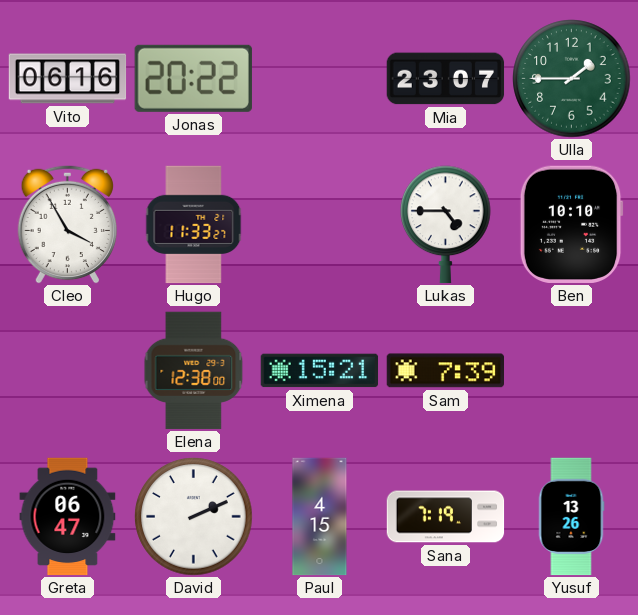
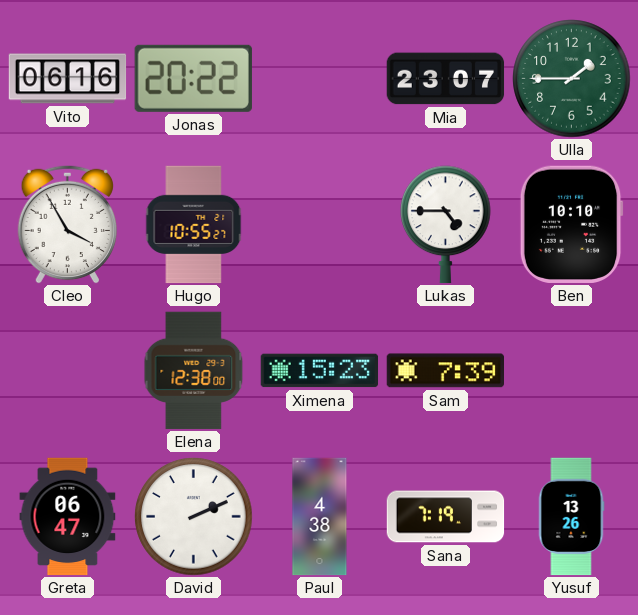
Hugo: 11:33 -> 10:55
Ximena: 15:21 -> 15:23
Paul: 4:15 -> 4:38
